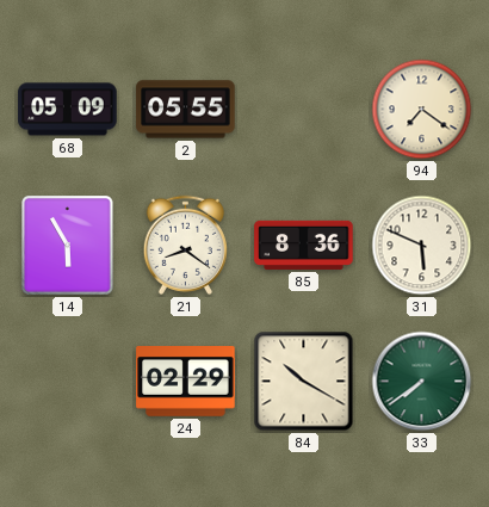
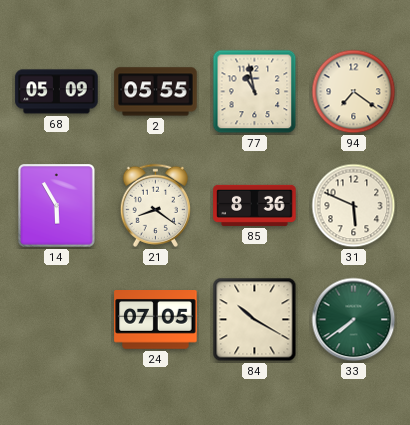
77: none -> 10:58
24: 02:29 -> 07:05
